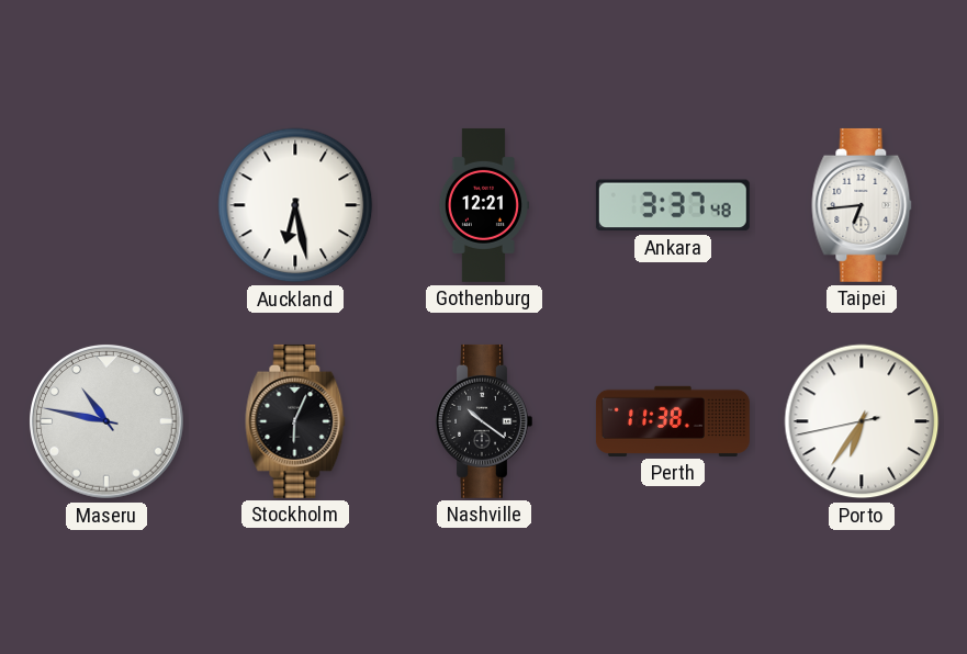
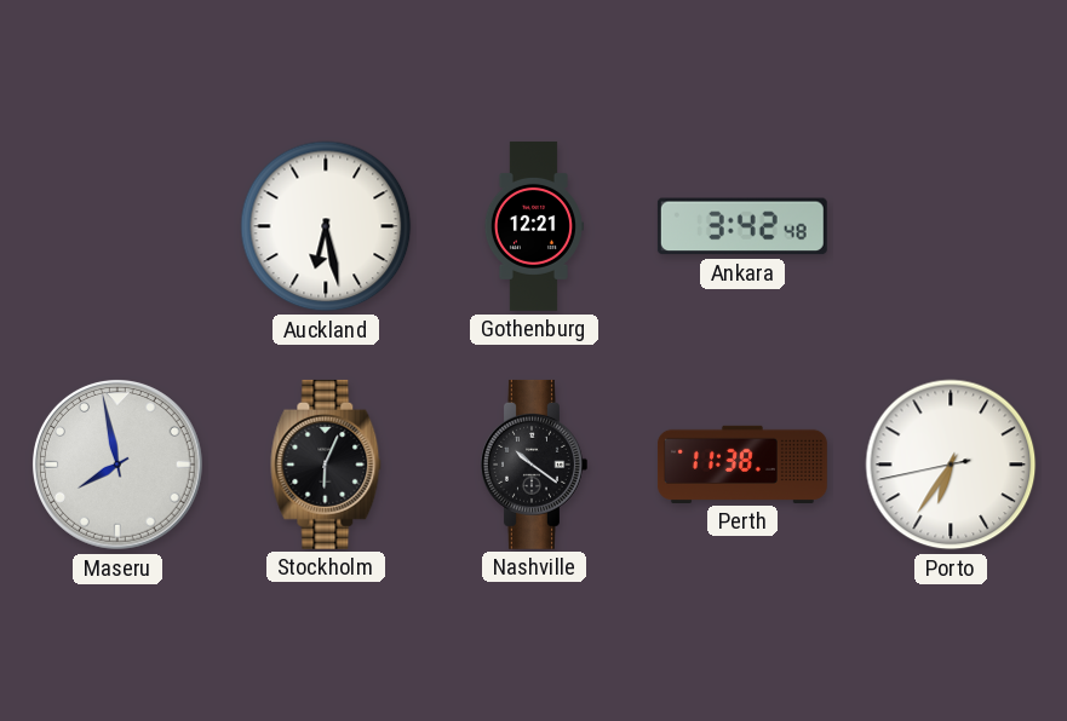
Ankara: 3:37 -> 3:42
Taipei: 6:44 -> none
Maseru: 10:47 -> 7:58
